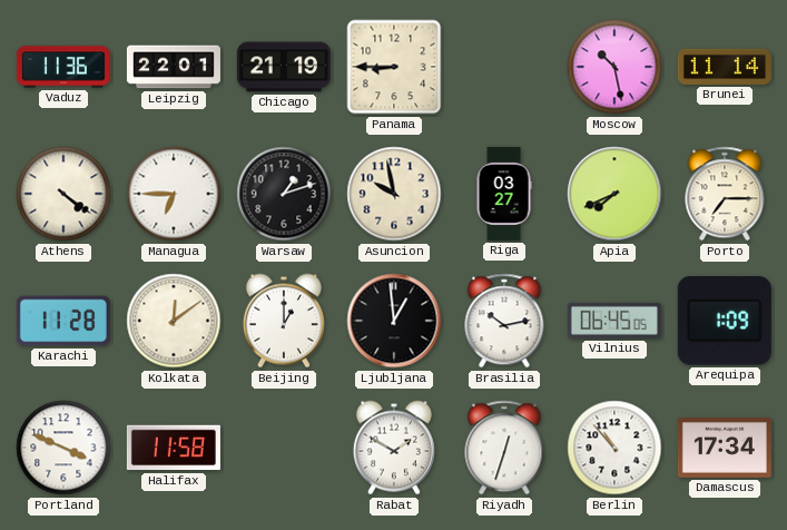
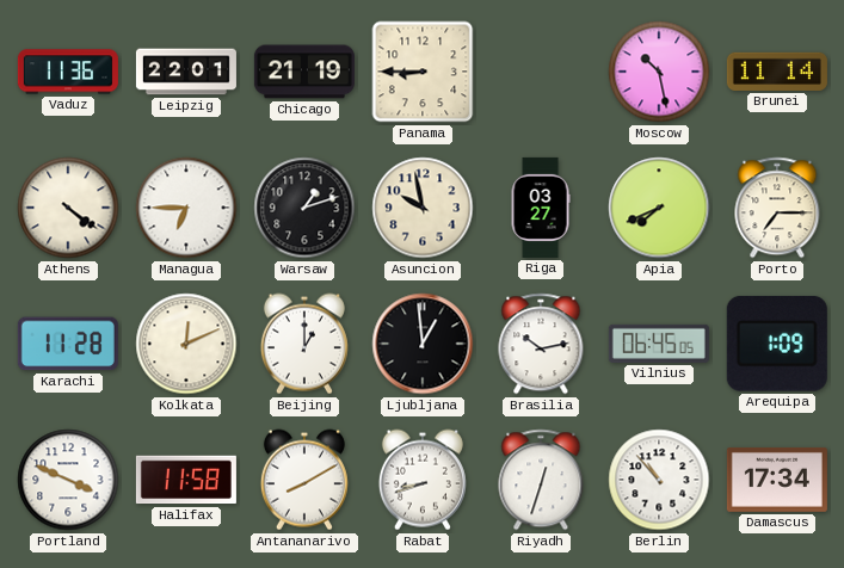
Kolkata: 12:09 -> 12:11
Antananarivo: none -> 8:10
Rabat: 1:50 -> 8:42
